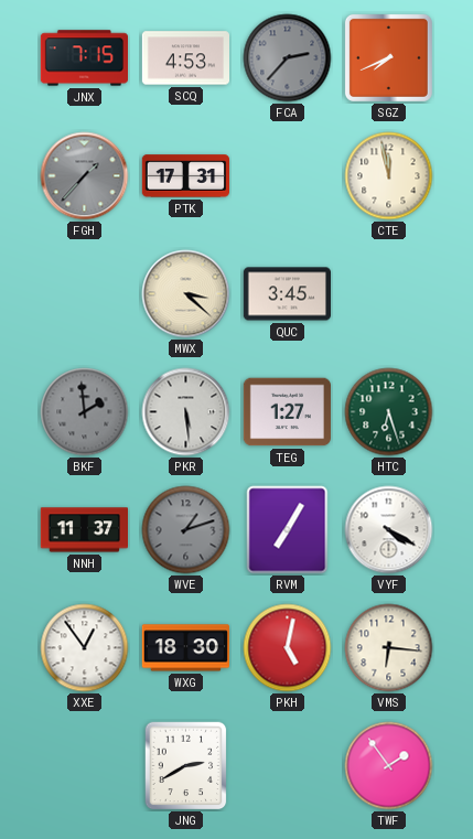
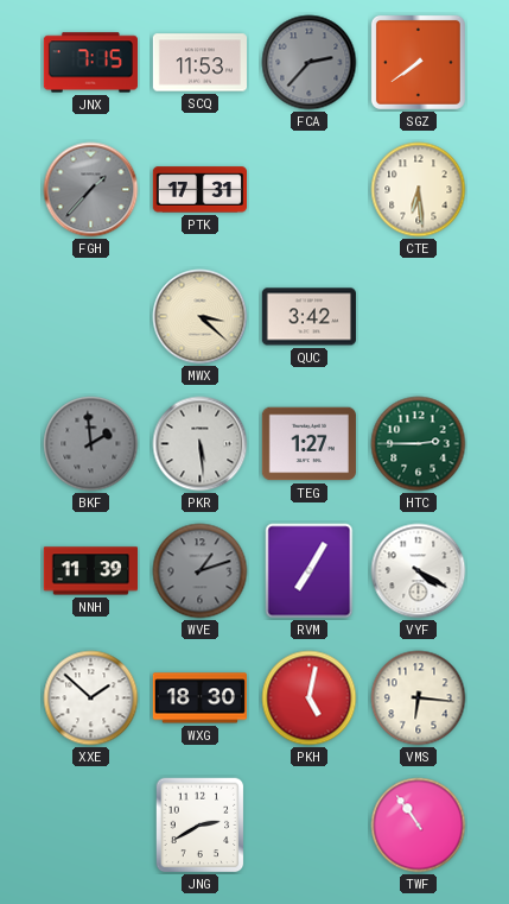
SCQ: 4:53 -> 11:53
SGZ: 7:41 -> 7:39
CTE: 11:58 -> 6:29
QUC: 3:45 -> 3:42
HTC: 6:27 -> 2:45
NNH: 11:37 -> 11:39
XXE: 12:54 -> 1:52
TWF: 1:54 -> 10:54
